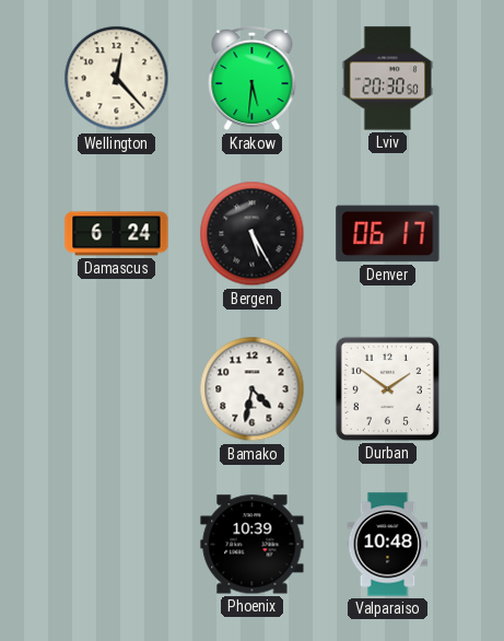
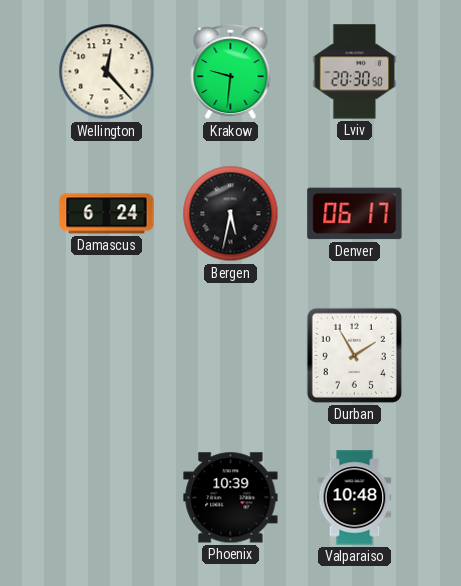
Krakow: 5:31 -> 9:31
Bergen: 5:25 -> 5:32
Bamako: 4:32 -> none
Durban: 1:51 -> 1:55
